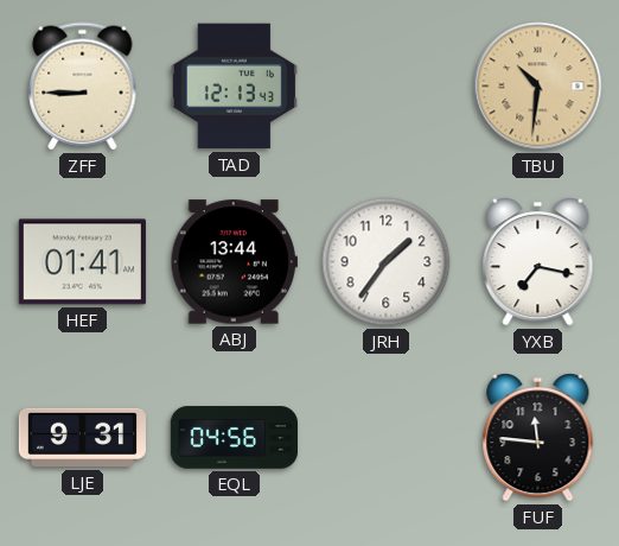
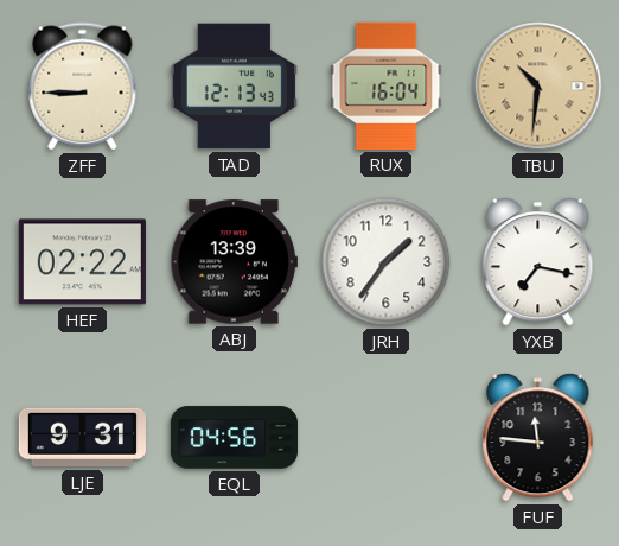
RUX: none -> 16:04
HEF: 01:41 -> 02:22
ABJ: 13:44 -> 13:39
